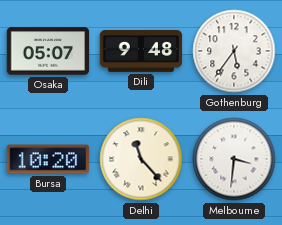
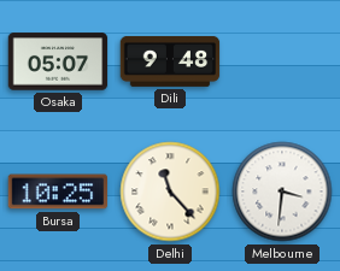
Gothenburg: 5:36 -> none
Bursa: 10:20 -> 10:25
